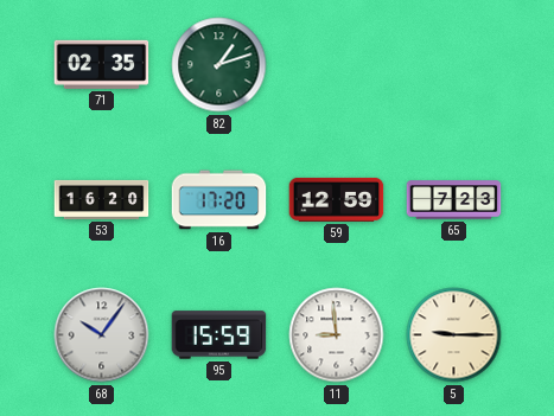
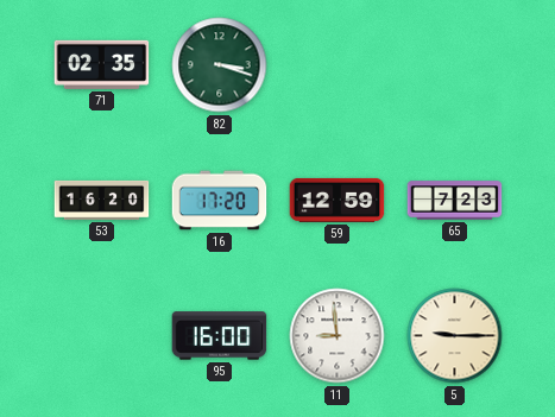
82: 1:12 -> 3:18
68: 10:06 -> none
95: 15:59 -> 16:00
